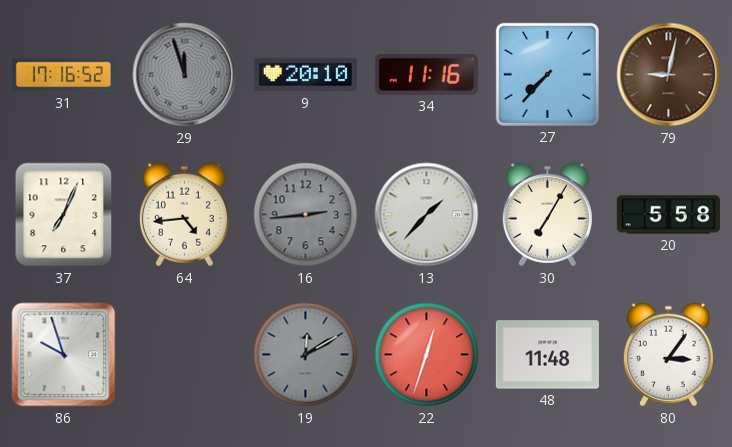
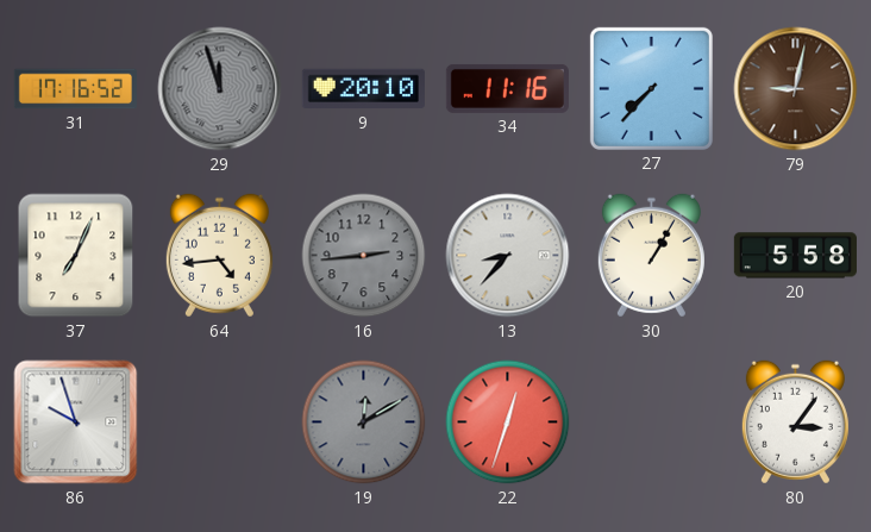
13: 1:37 -> 8:37
30: 7:05 -> 1:05
48: 11:48 -> none
